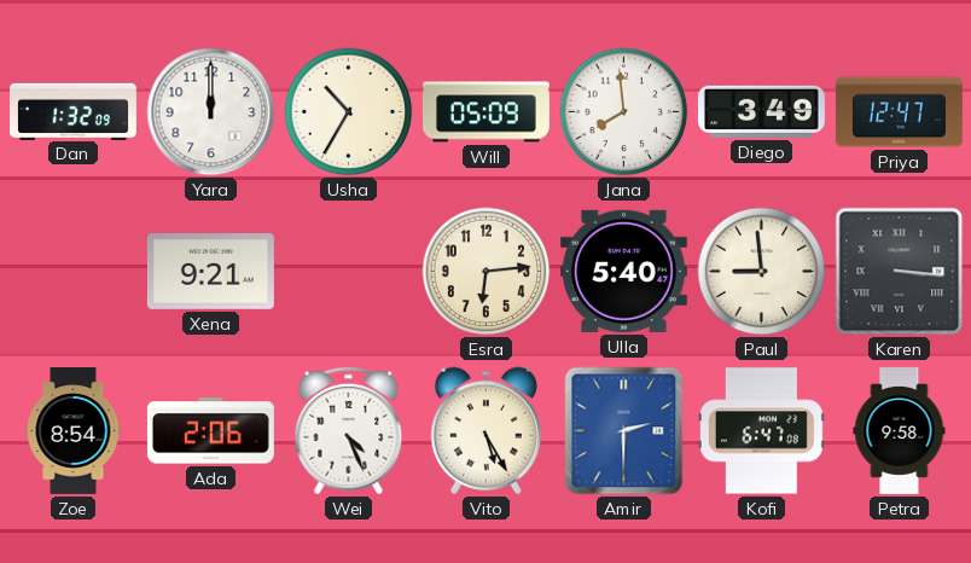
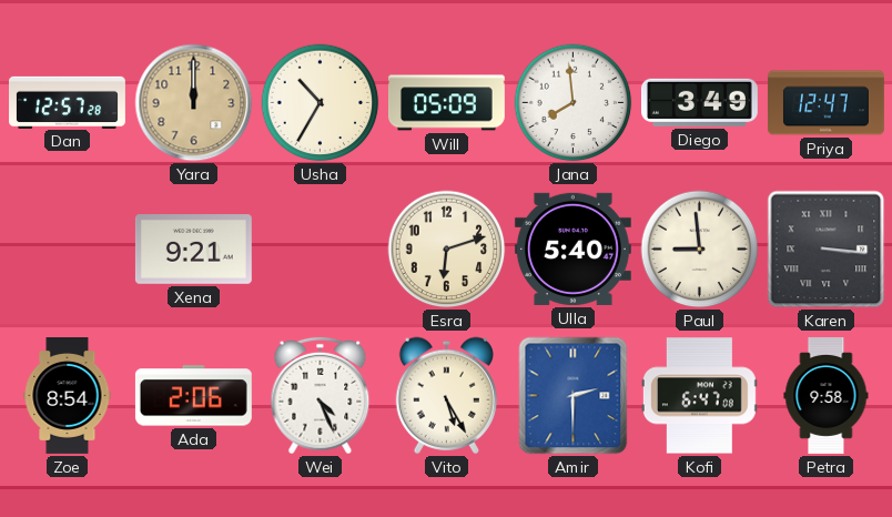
Dan: 1:32 -> 12:57
Yara dial: white -> champagne
Esra: 6:14 -> 6:12
